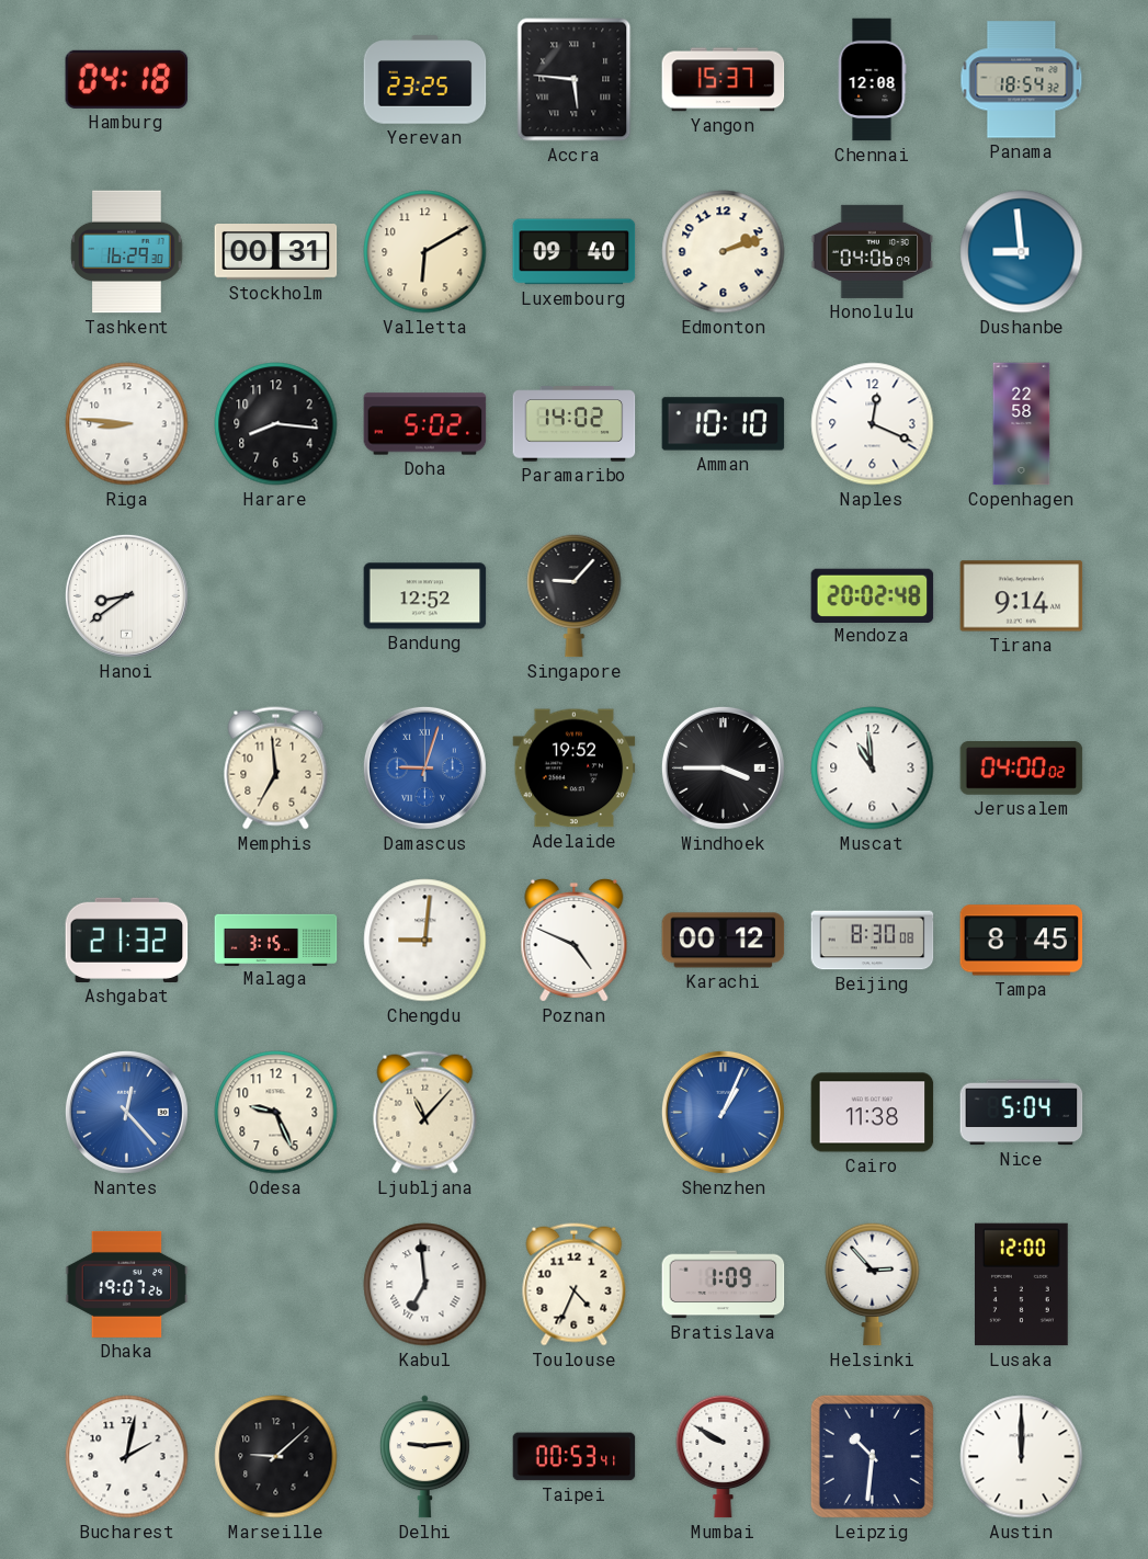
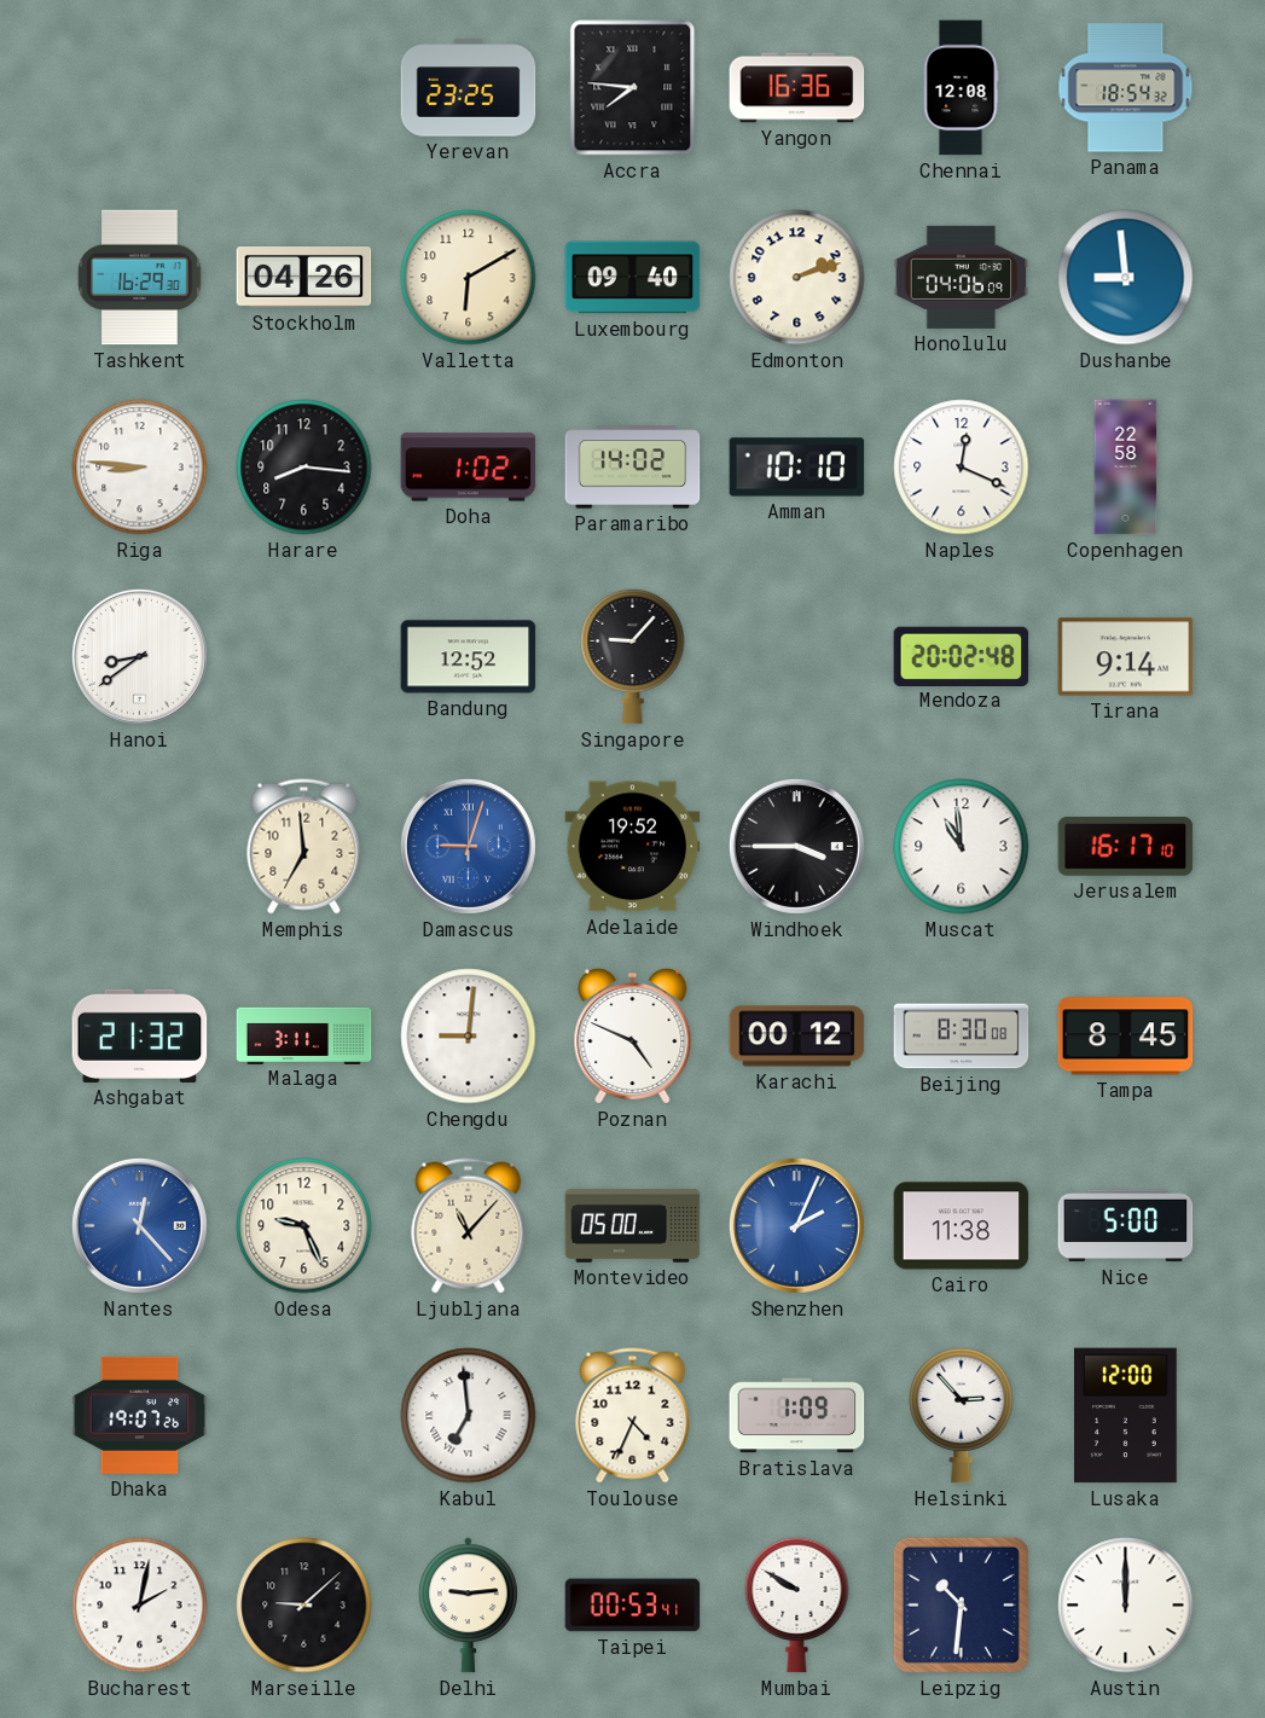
Hamburg: 04:18 -> none
Accra: 5:46 -> 7:46
Yangon: 15:37 -> 16:36
Stockholm: 00:31 -> 04:26
Doha: 5:02 -> 1:02
Jerusalem: 04:00 -> 16:17
Malaga: 3:15 -> 3:11
Montevideo: none -> 05:00
Shenzhen: 1:04 -> 2:04
Nice: 5:04 -> 5:00
